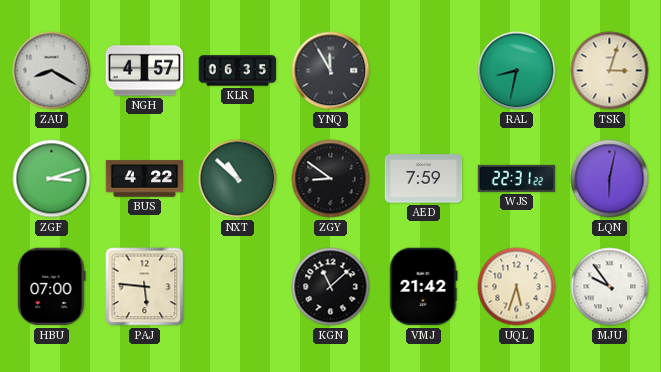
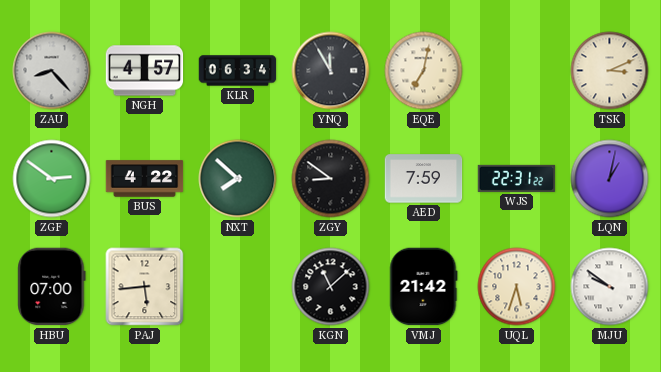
ZAU: 8:20 -> 8:23
KLR: 06:35 -> 06:34
EQE: none -> 7:02
RAL: 8:32 -> none
TSK: 3:03 -> 3:11
ZGF: 3:12 -> 2:51
NXT: 10:52 -> 7:52
LQN: 6:02 -> 1:02
PAJ: 5:46 -> 5:44
MJU: 9:54 -> 9:51
